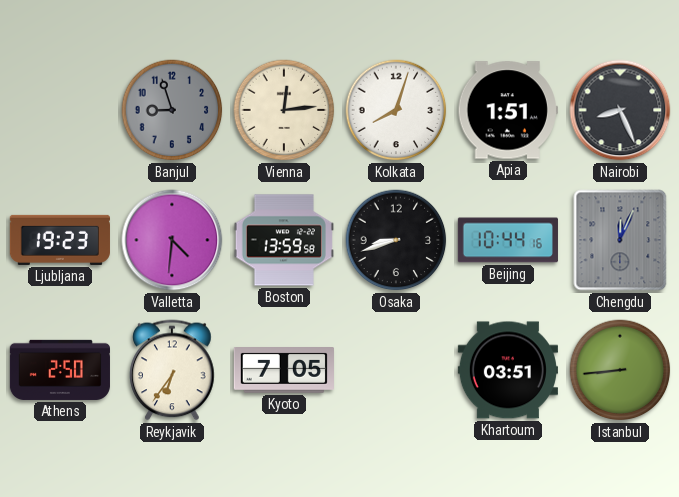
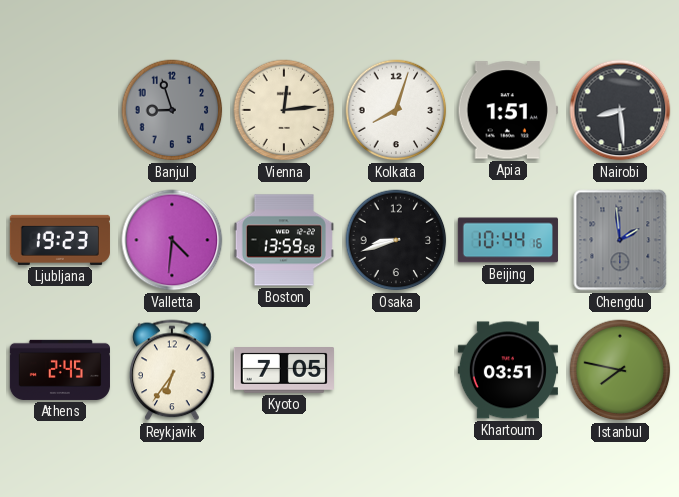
Nairobi: 8:26 -> 8:29
Chengdu: 12:04 -> 1:59
Athens: 2:50 -> 2:45
Istanbul: 8:44 -> 7:47
